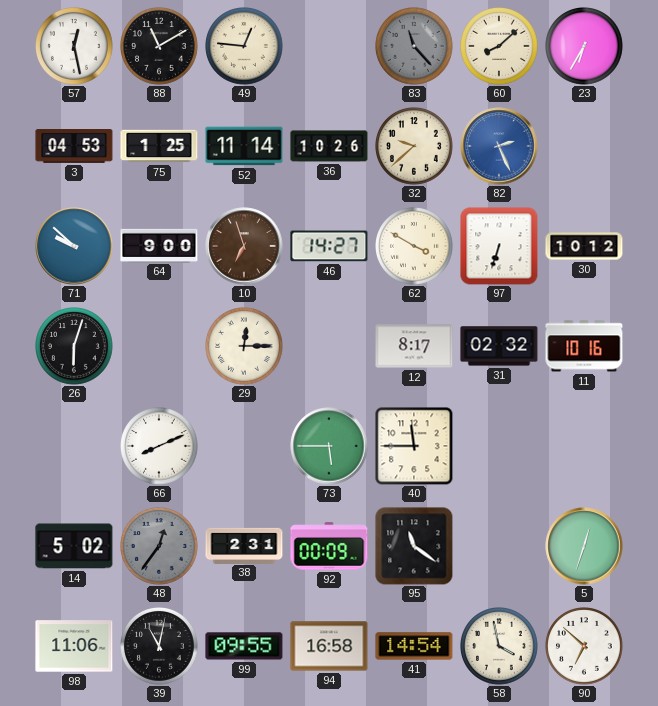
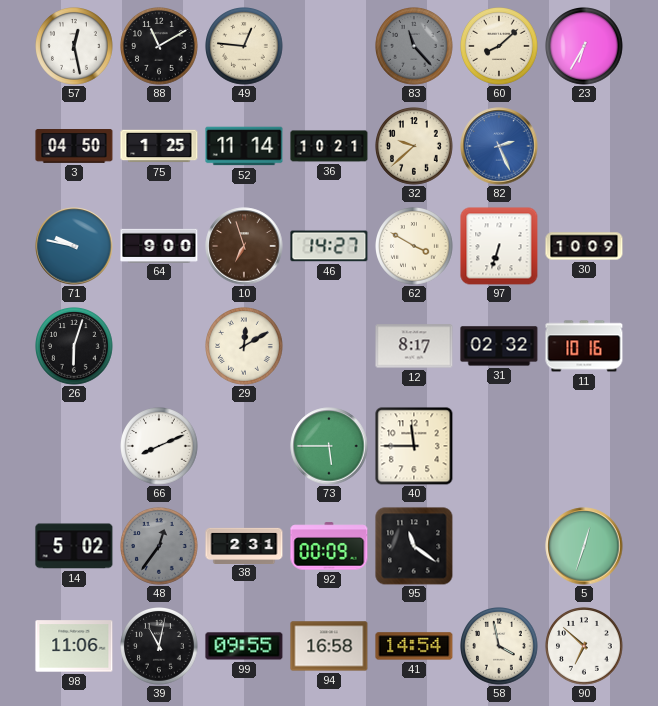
3: 04:53 -> 04:50
36: 10:26 -> 10:21
71: 9:52 -> 9:47
30: 10:12 -> 10:09
29: 12:15 -> 12:10
